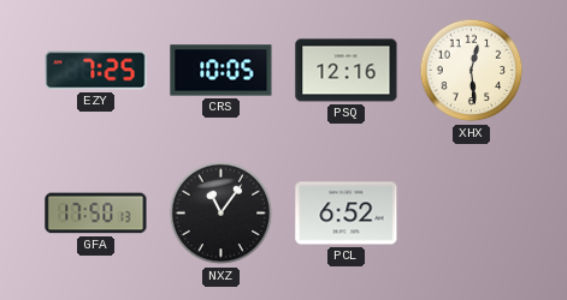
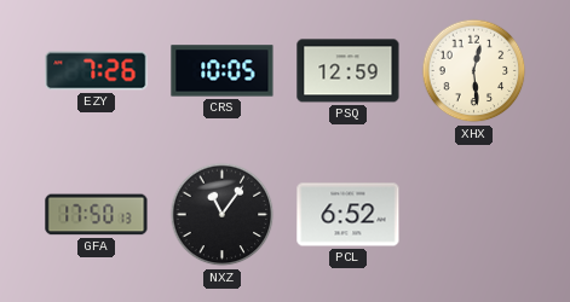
EZY: 7:25 -> 7:26
PSQ: 12:16 -> 12:59
